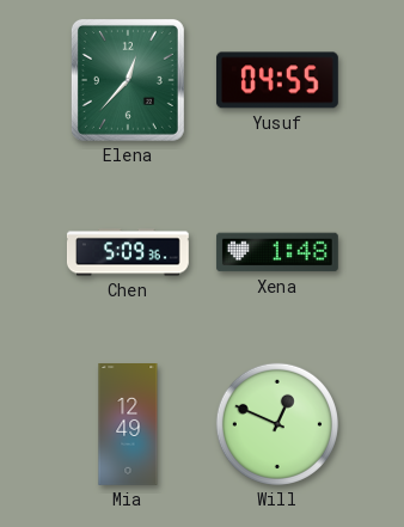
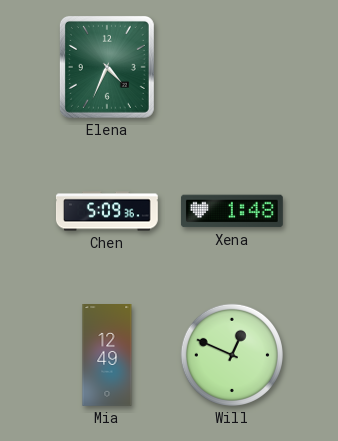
Elena: 12:37 -> 4:34
Yusuf: 04:55 -> none
